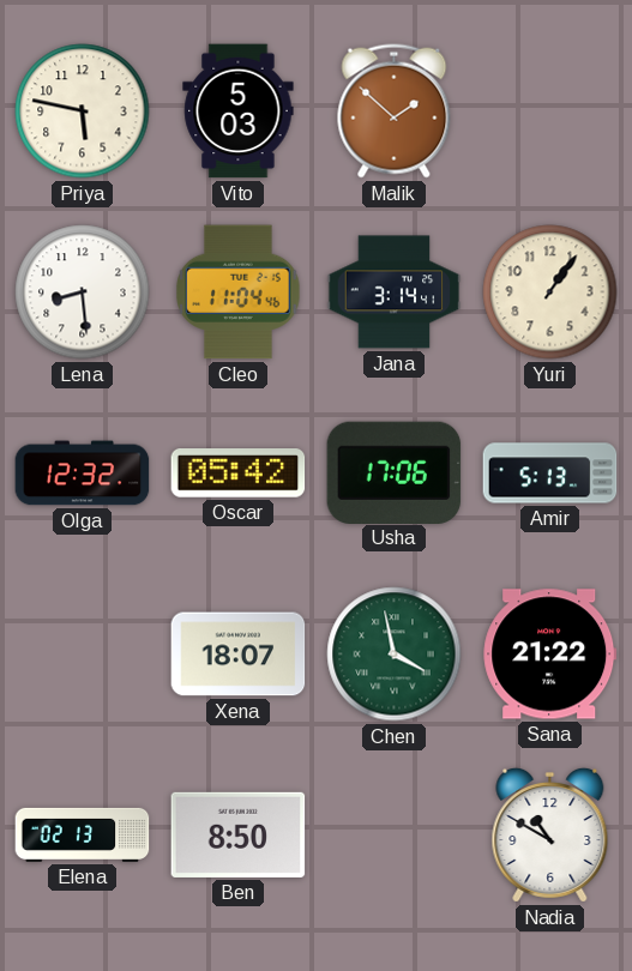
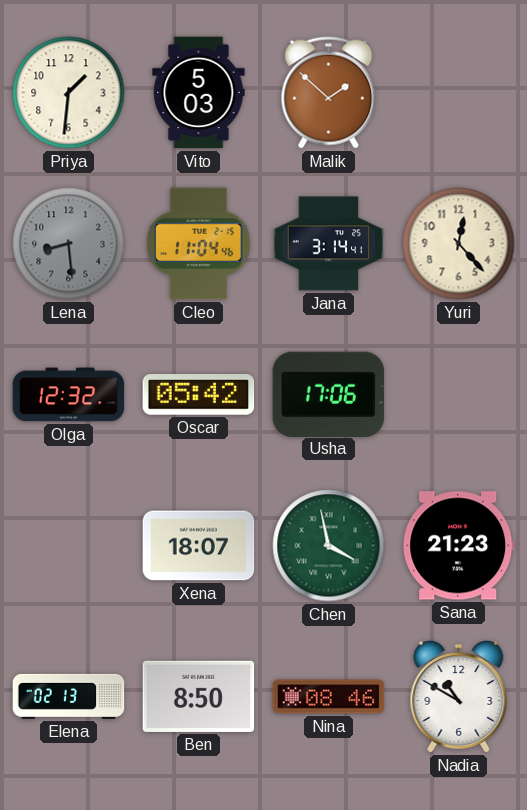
Priya: 5:47 -> 1:31
Lena dial: white -> grey
Yuri: 1:06 -> 12:23
Amir: 5:13 -> none
Sana: 21:22 -> 21:23
Nina: none -> 08:46
